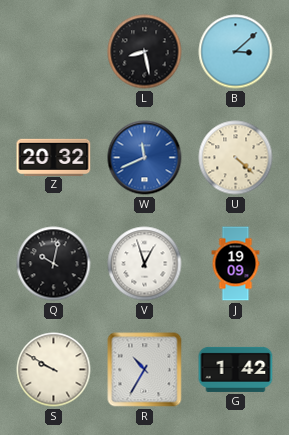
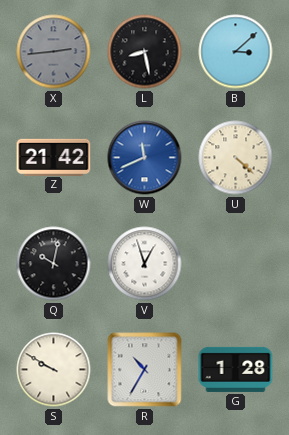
X: none -> 2:44
Z: 20:32 -> 21:42
J: 19:09 -> none
G: 1:42 -> 1:28
